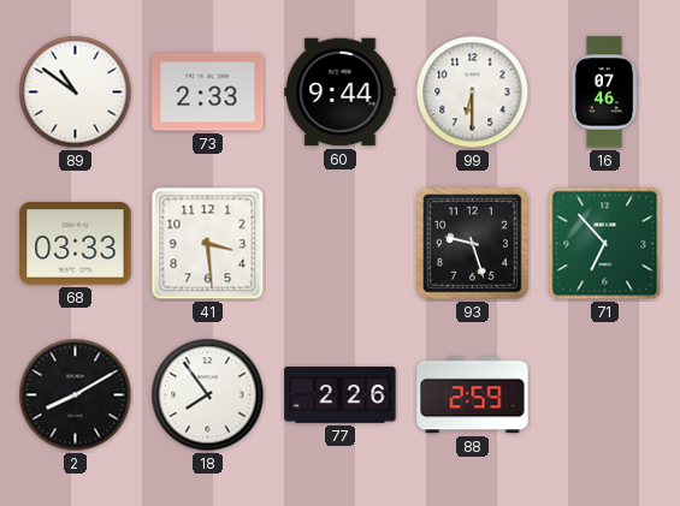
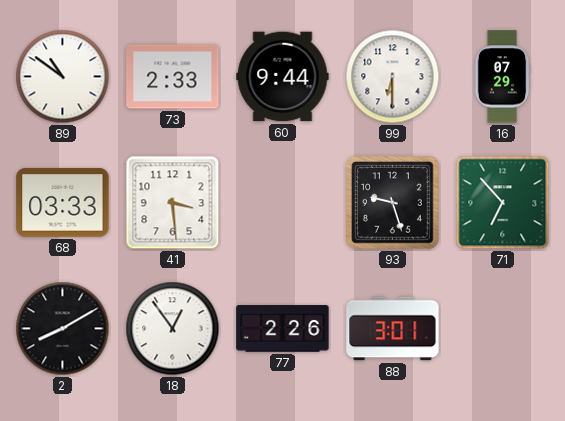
16: 07:46 -> 07:29
18: 7:54 -> 12:54
88: 2:59 -> 3:01
